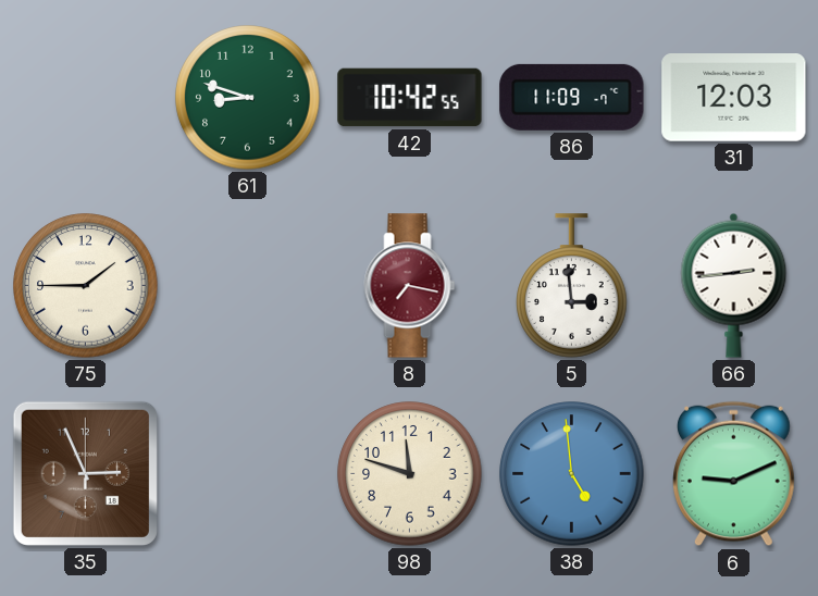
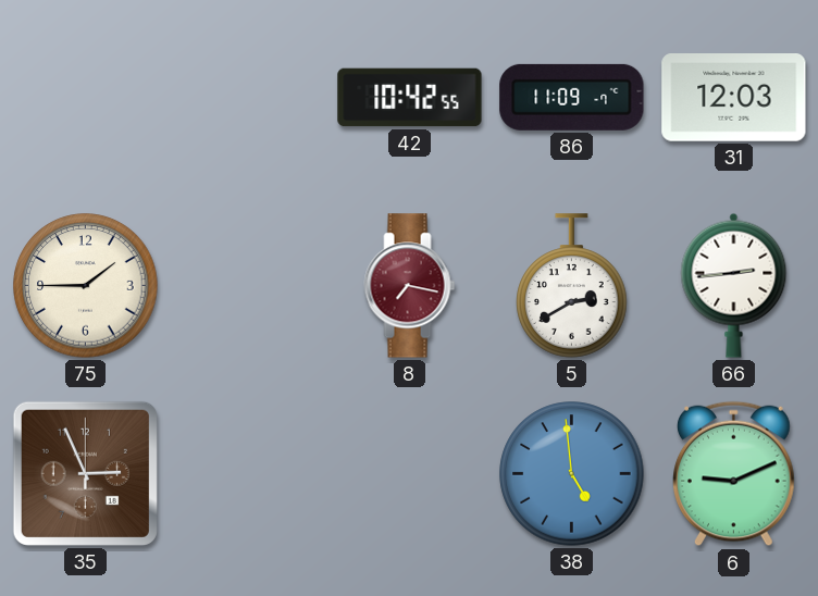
61: 8:48 -> none
5: 2:59 -> 2:40
98: 11:48 -> none
